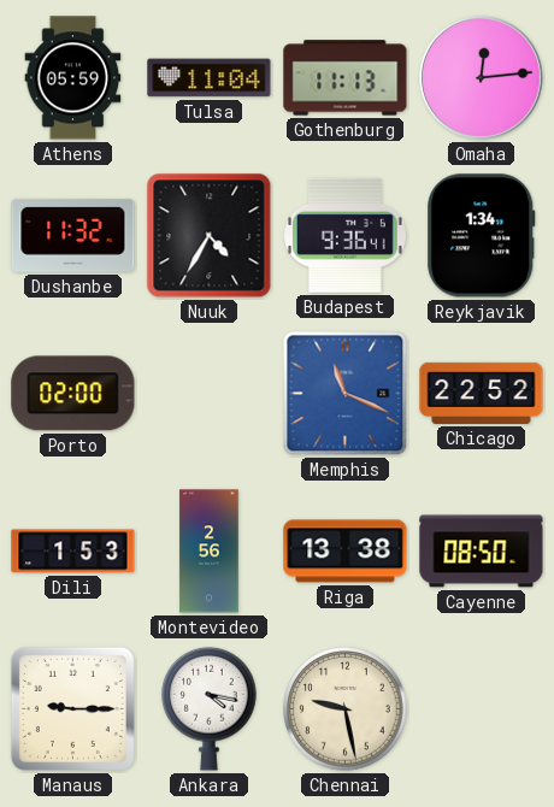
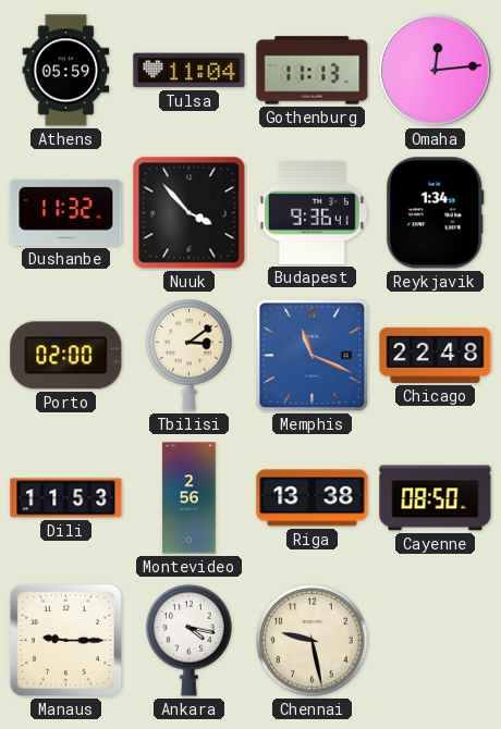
Nuuk: 4:35 -> 3:53
Tbilisi: none -> 3:09
Chicago: 22:52 -> 22:48
Dili: 1:53 -> 11:53
